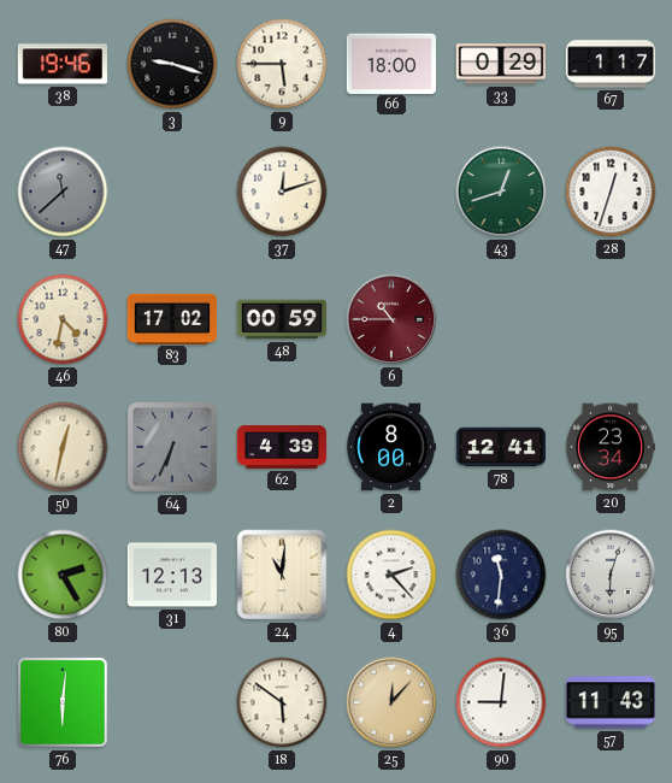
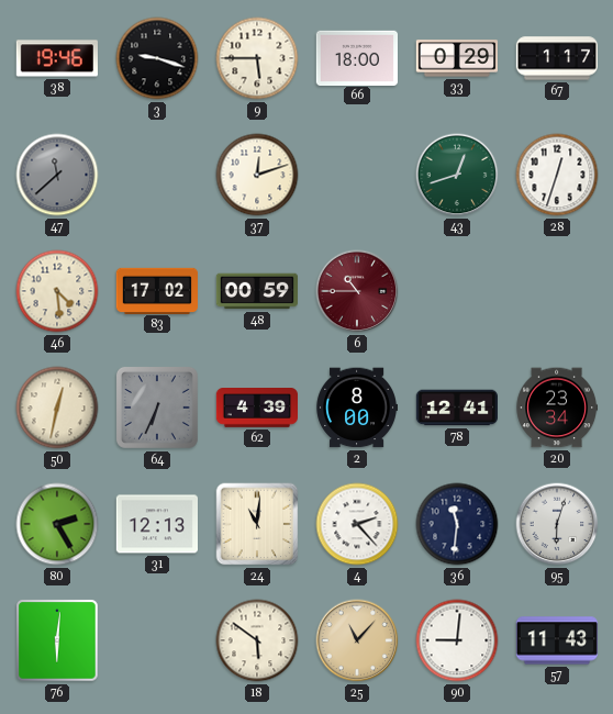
46: 4:32 -> 4:29
25: 12:07 -> 11:07
